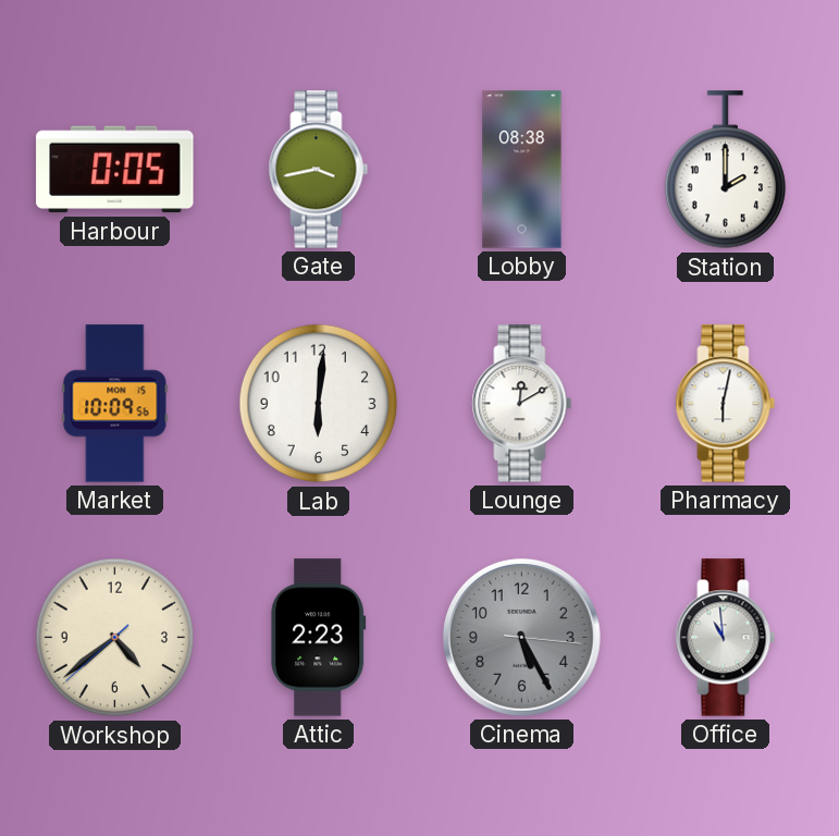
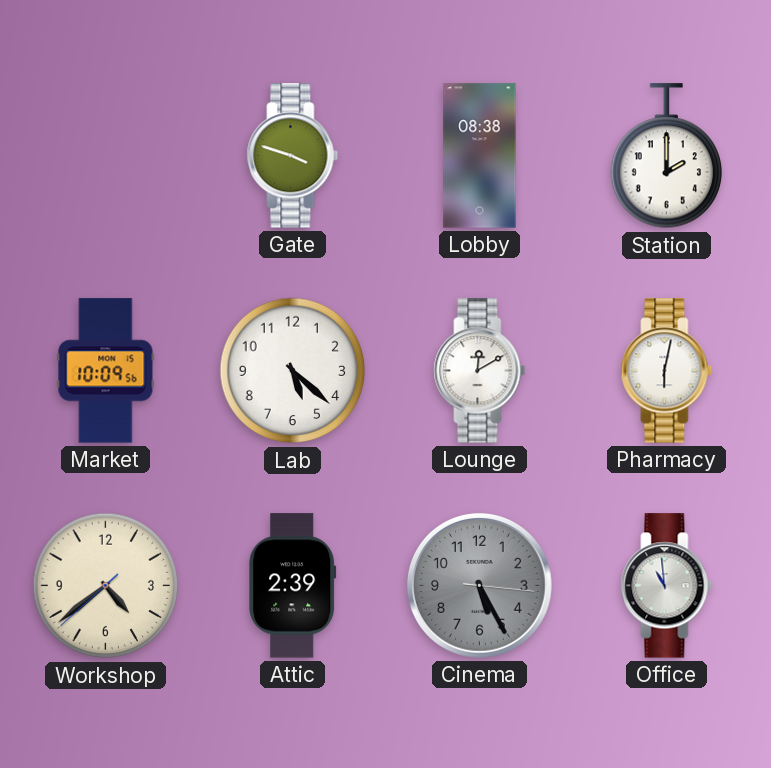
Harbour: 0:05 -> none
Gate: 3:43 -> 3:48
Lab: 6:01 -> 5:22
Attic: 2:23 -> 2:39
